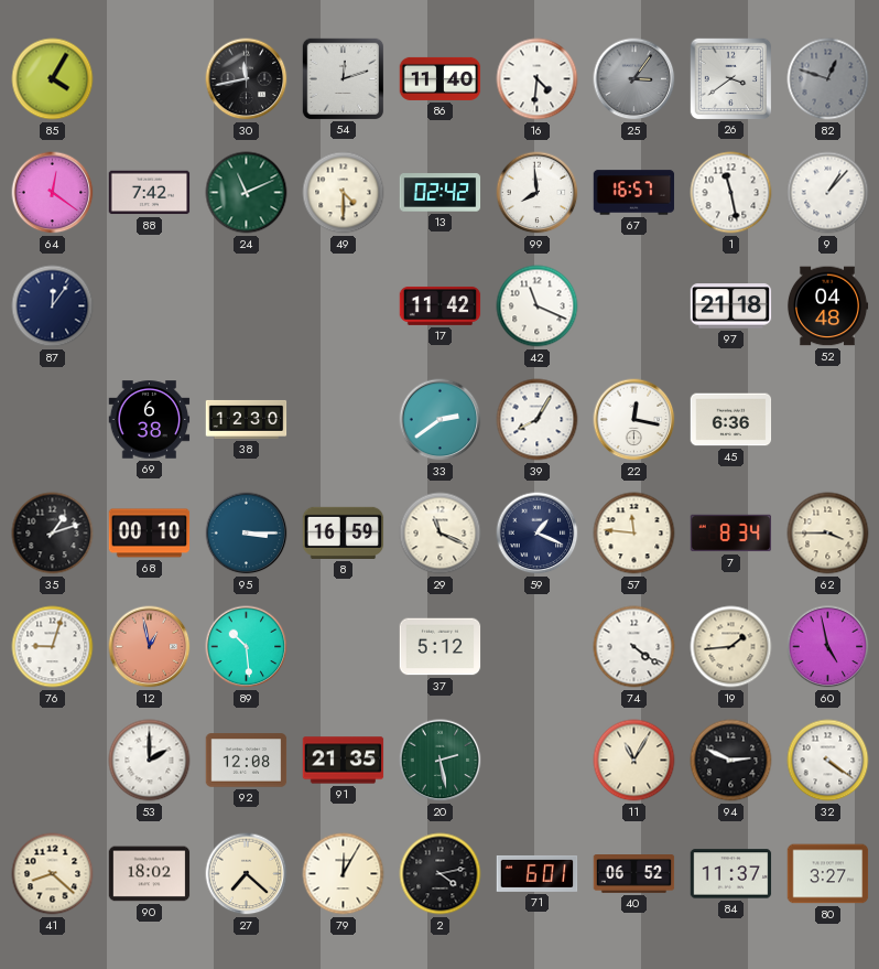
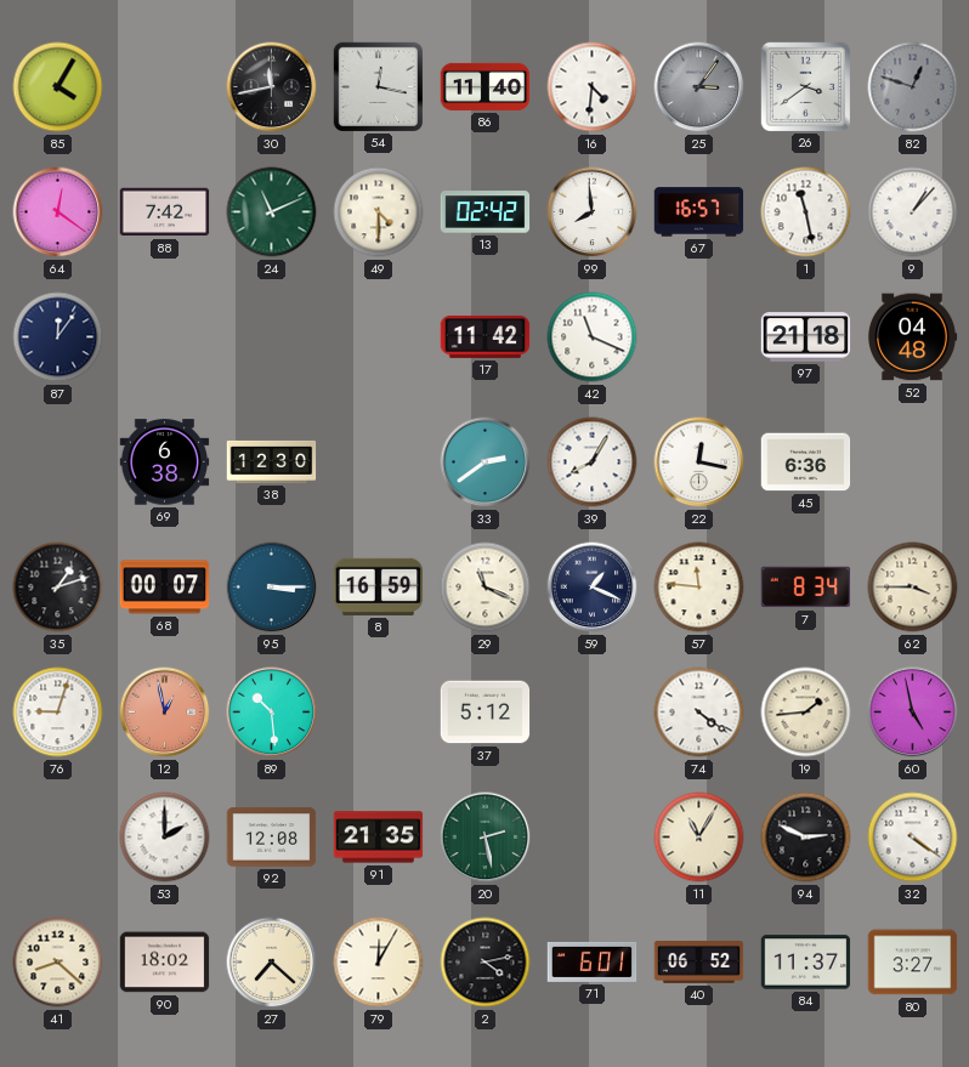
54: 12:12 -> 12:17
68: 00:10 -> 00:07
